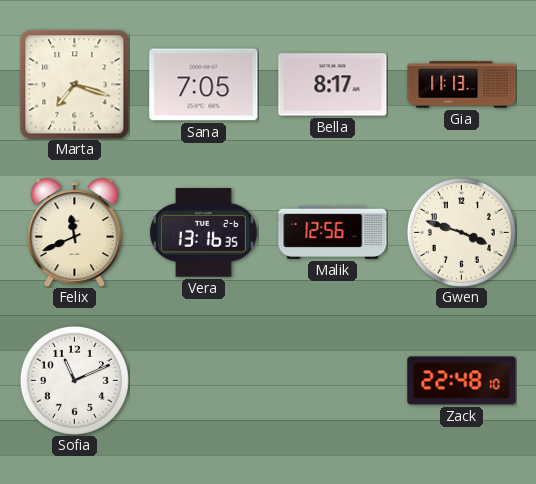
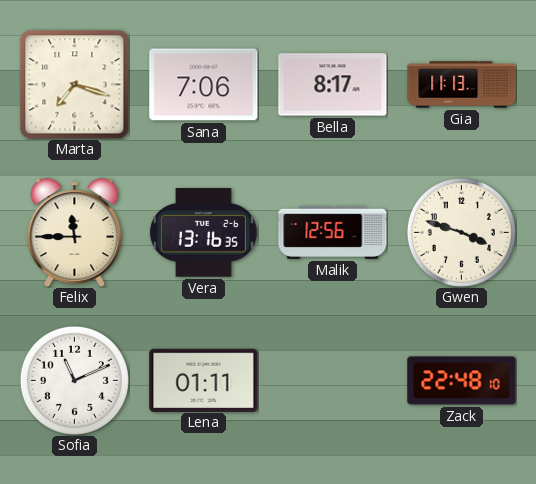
Sana: 7:05 -> 7:06
Felix: 11:41 -> 11:45
Lena: none -> 01:11
